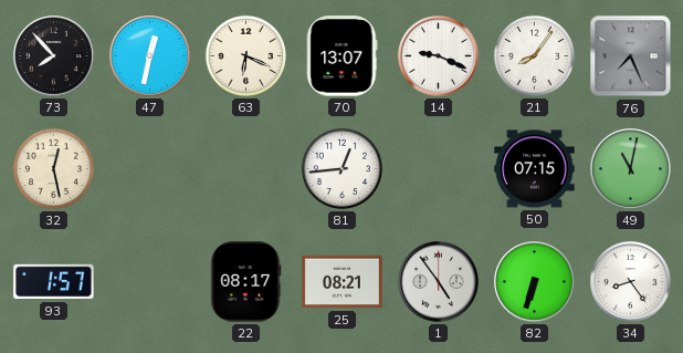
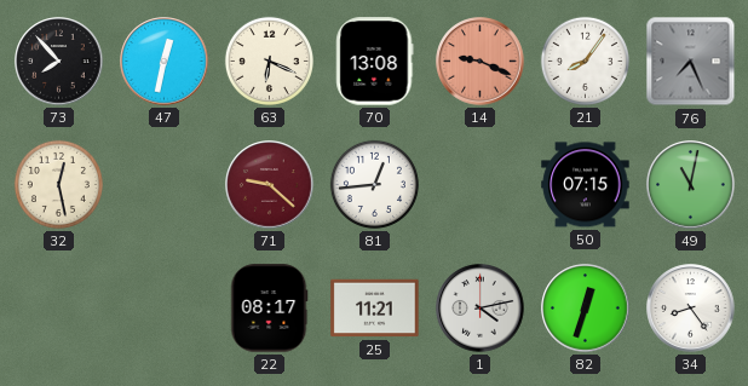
70: 13:07 -> 13:08
14 dial: white -> salmon
71: none -> 9:22
93: 1:57 -> none
25: 08:21 -> 11:21
1: 4:54 -> 4:13
82: 6:33 -> 12:33
